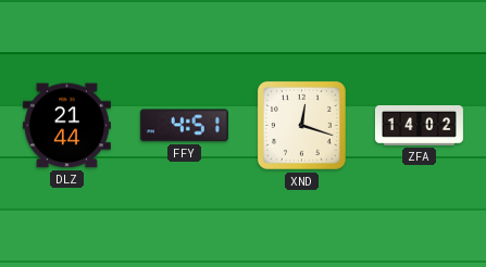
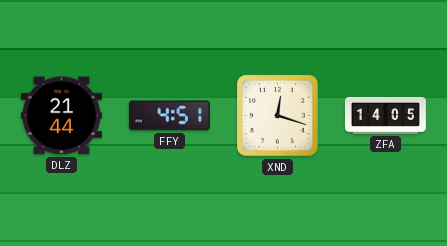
ZFA: 14:02 -> 14:05
